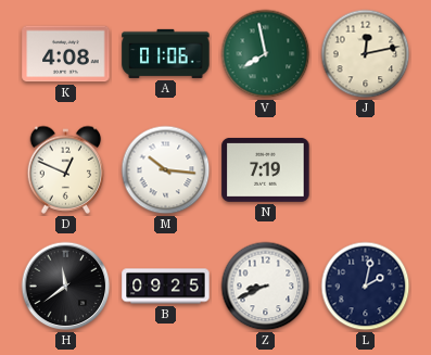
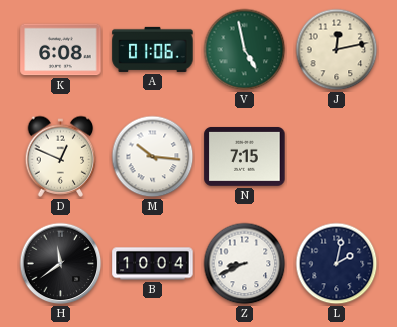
K: 4:08 -> 6:08
V: 7:58 -> 4:58
N: 7:19 -> 7:15
B: 09:25 -> 10:04
